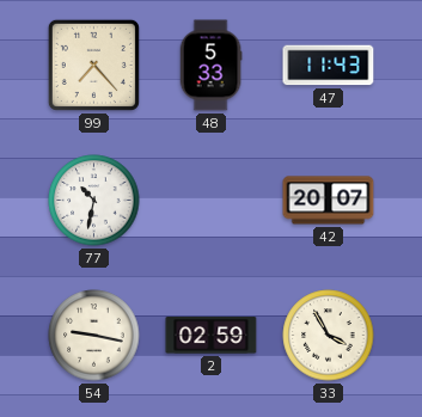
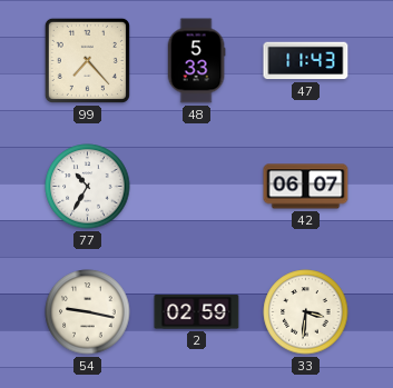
77: 10:32 -> 10:35
42: 20:07 -> 06:07
33: 3:55 -> 3:31
